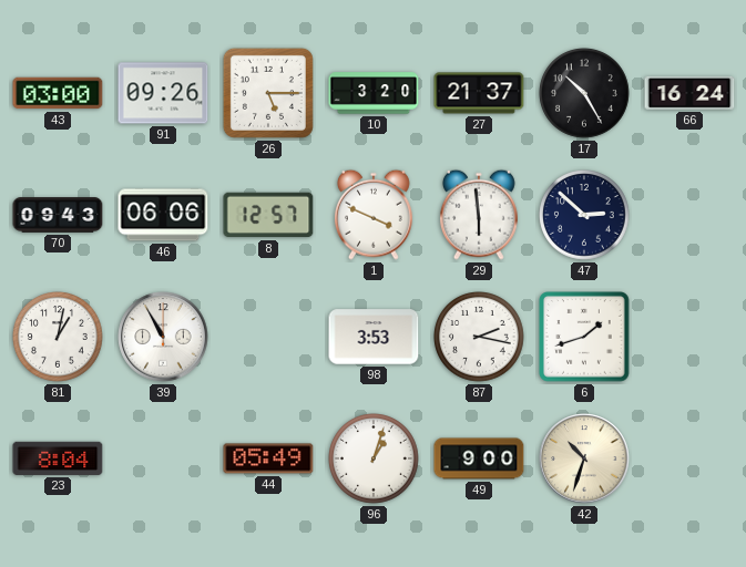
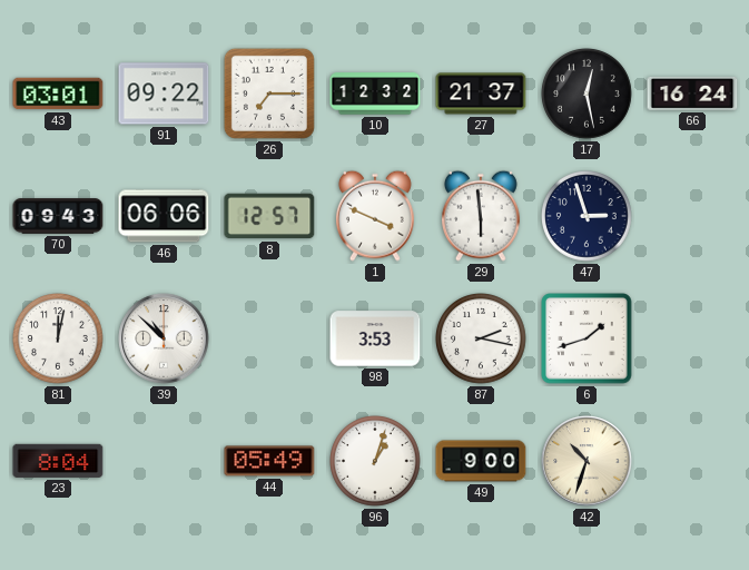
43: 03:00 -> 03:01
91: 09:26 -> 09:22
26: 5:15 -> 7:15
10: 3:20 -> 12:32
17: 10:25 -> 12:28
47: 2:52 -> 2:57
81: 1:02 -> 12:02
39: 10:55 -> 10:52
